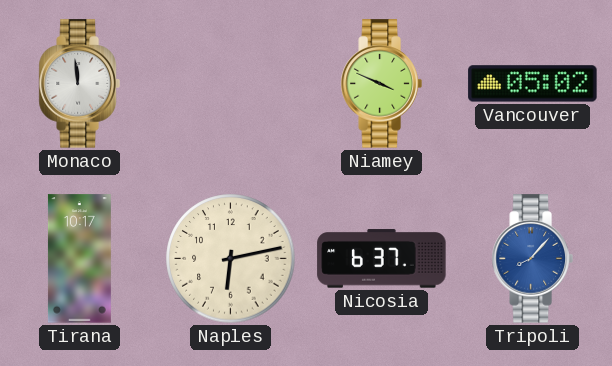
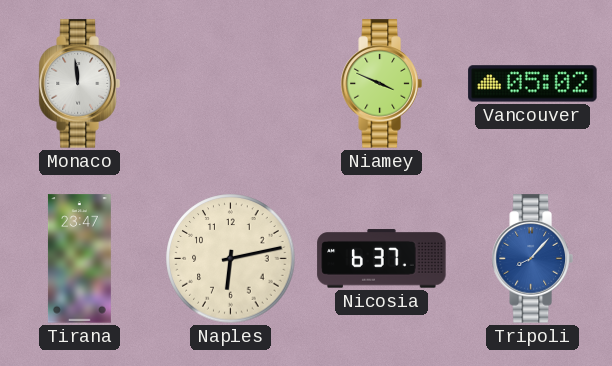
Tirana: 10:17 -> 23:47
